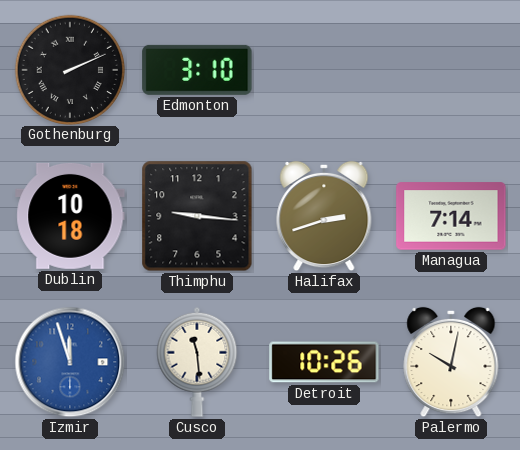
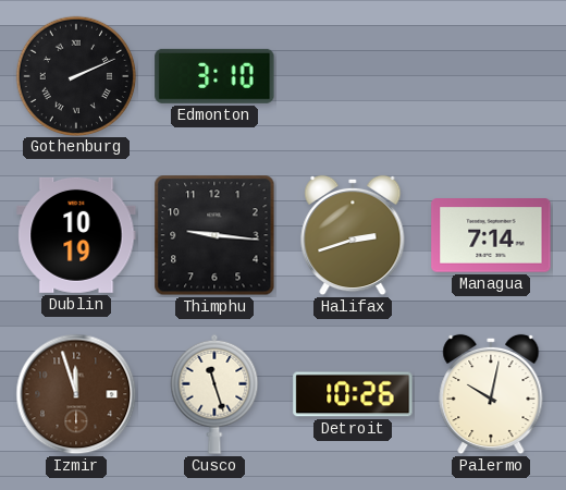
Dublin: 10:18 -> 10:19
Izmir dial: blue -> brown
Cusco: 11:29 -> 11:27
